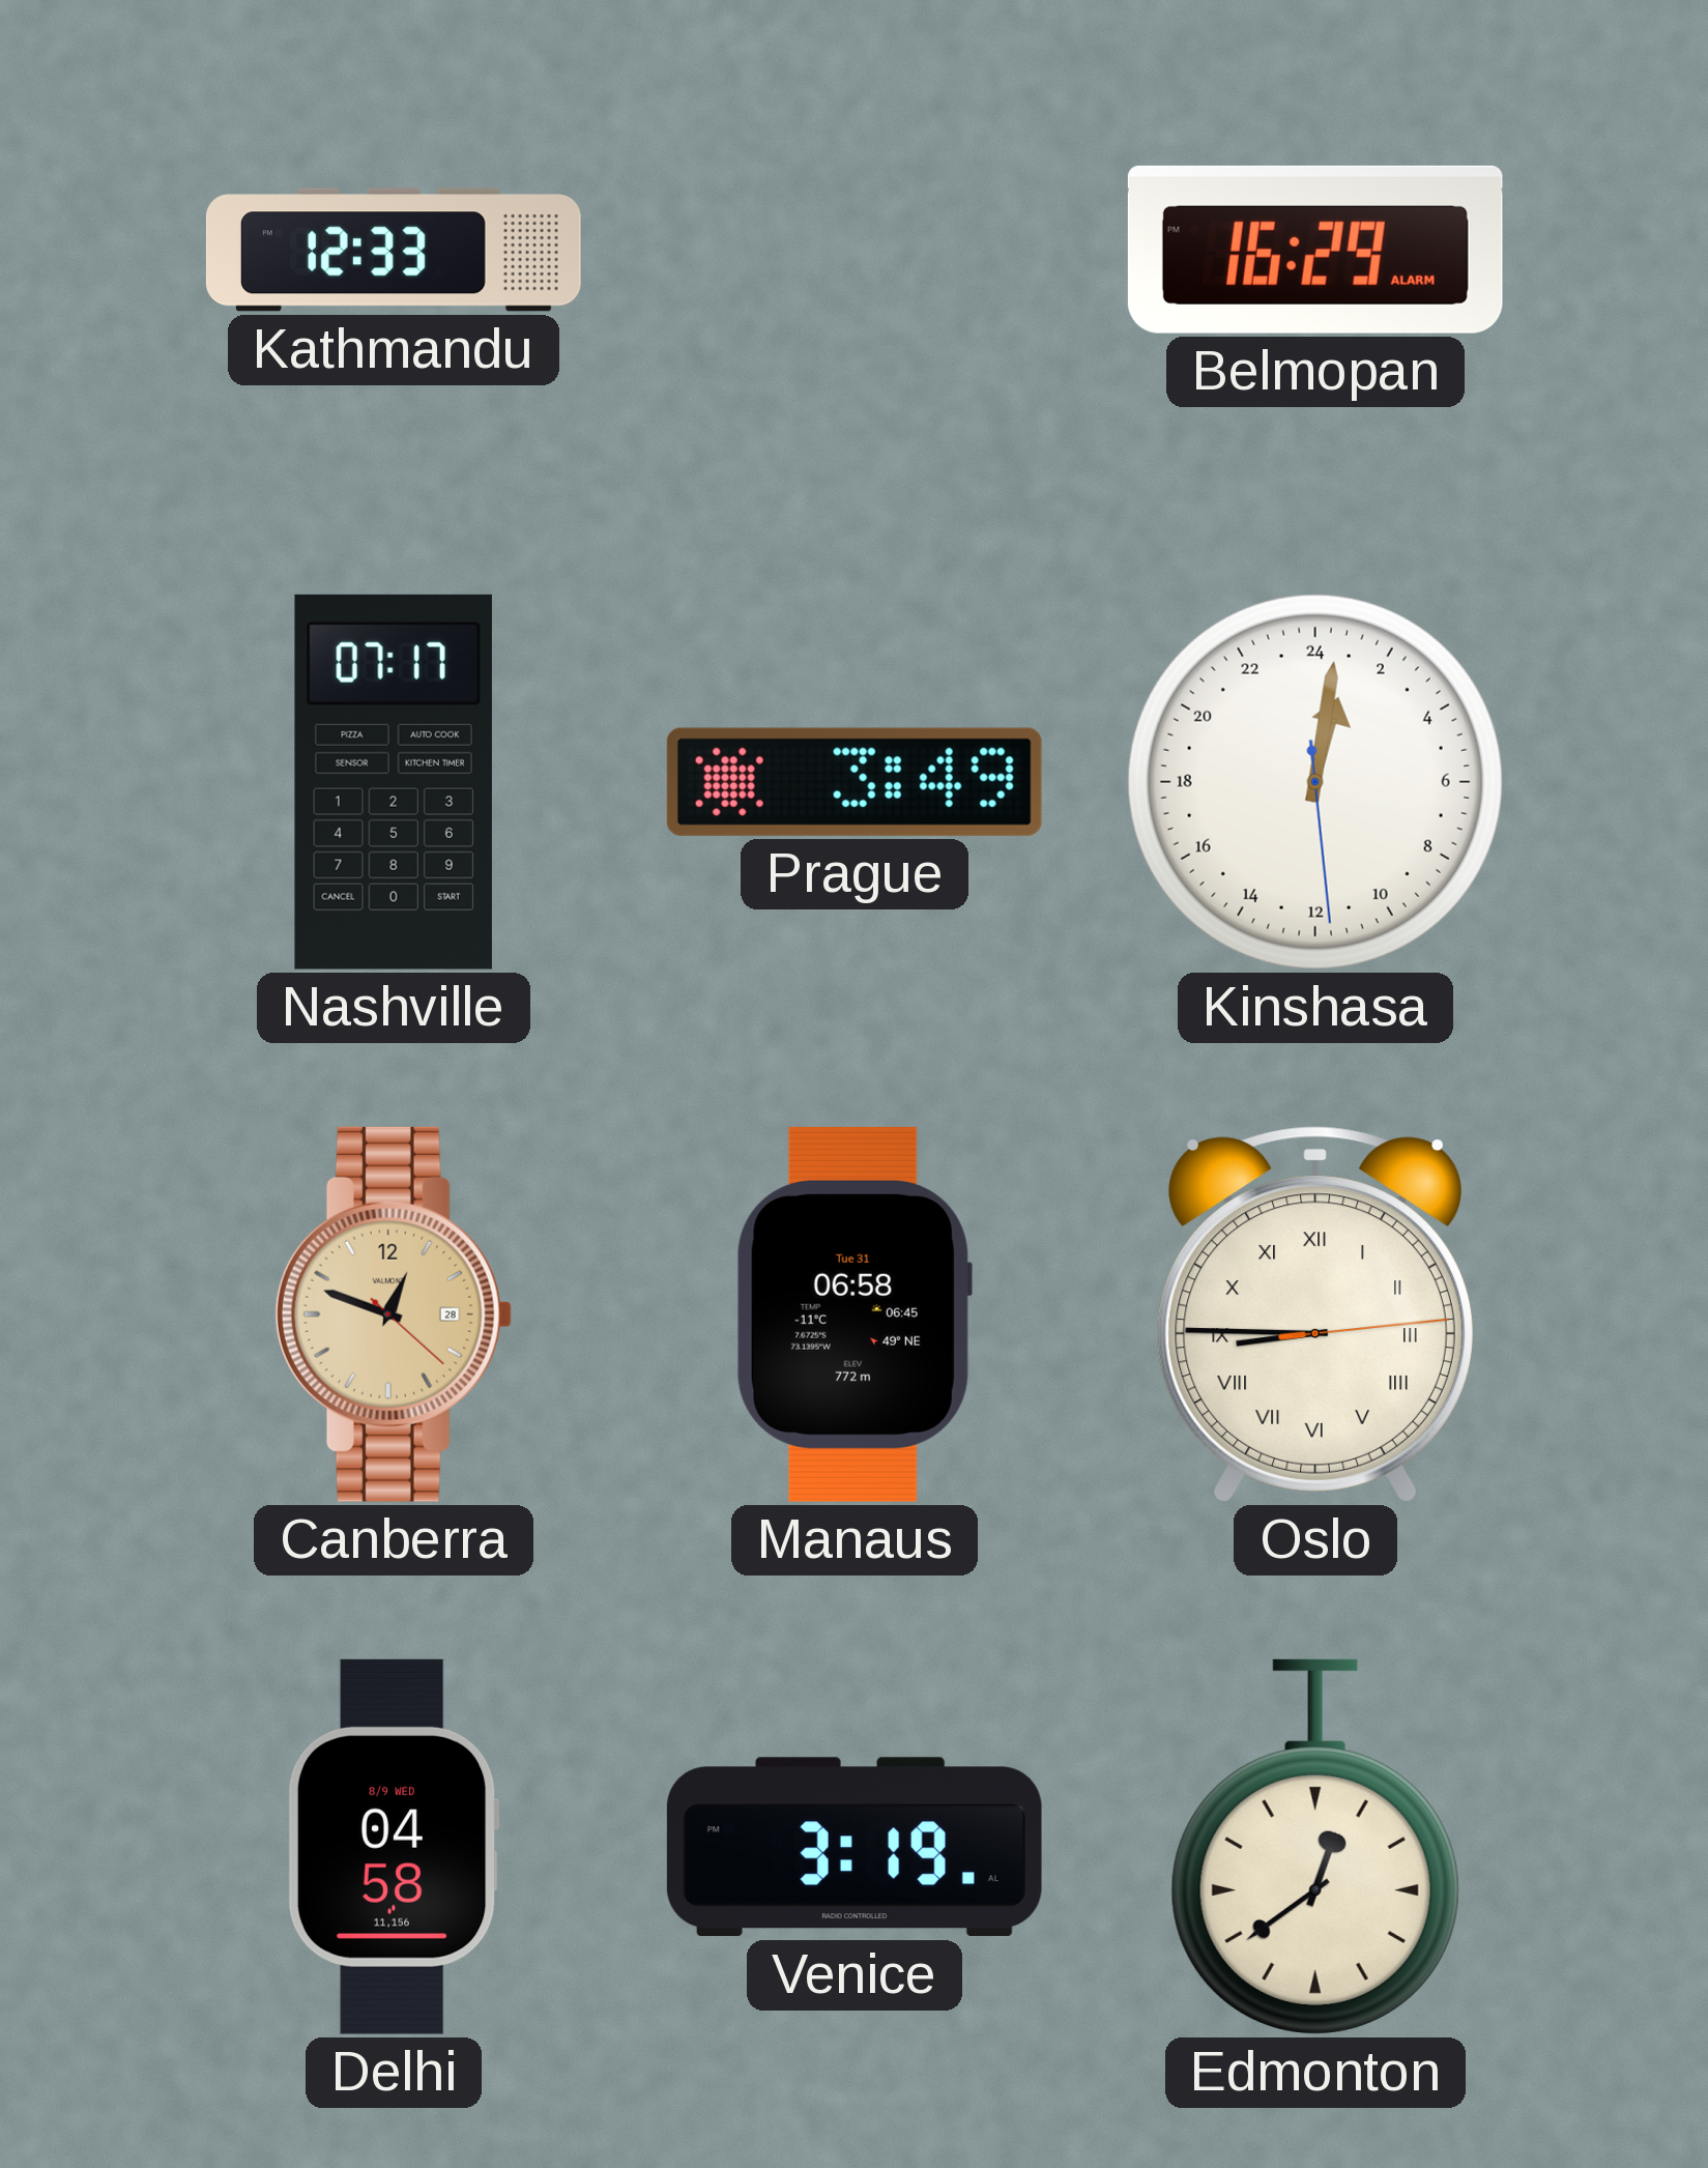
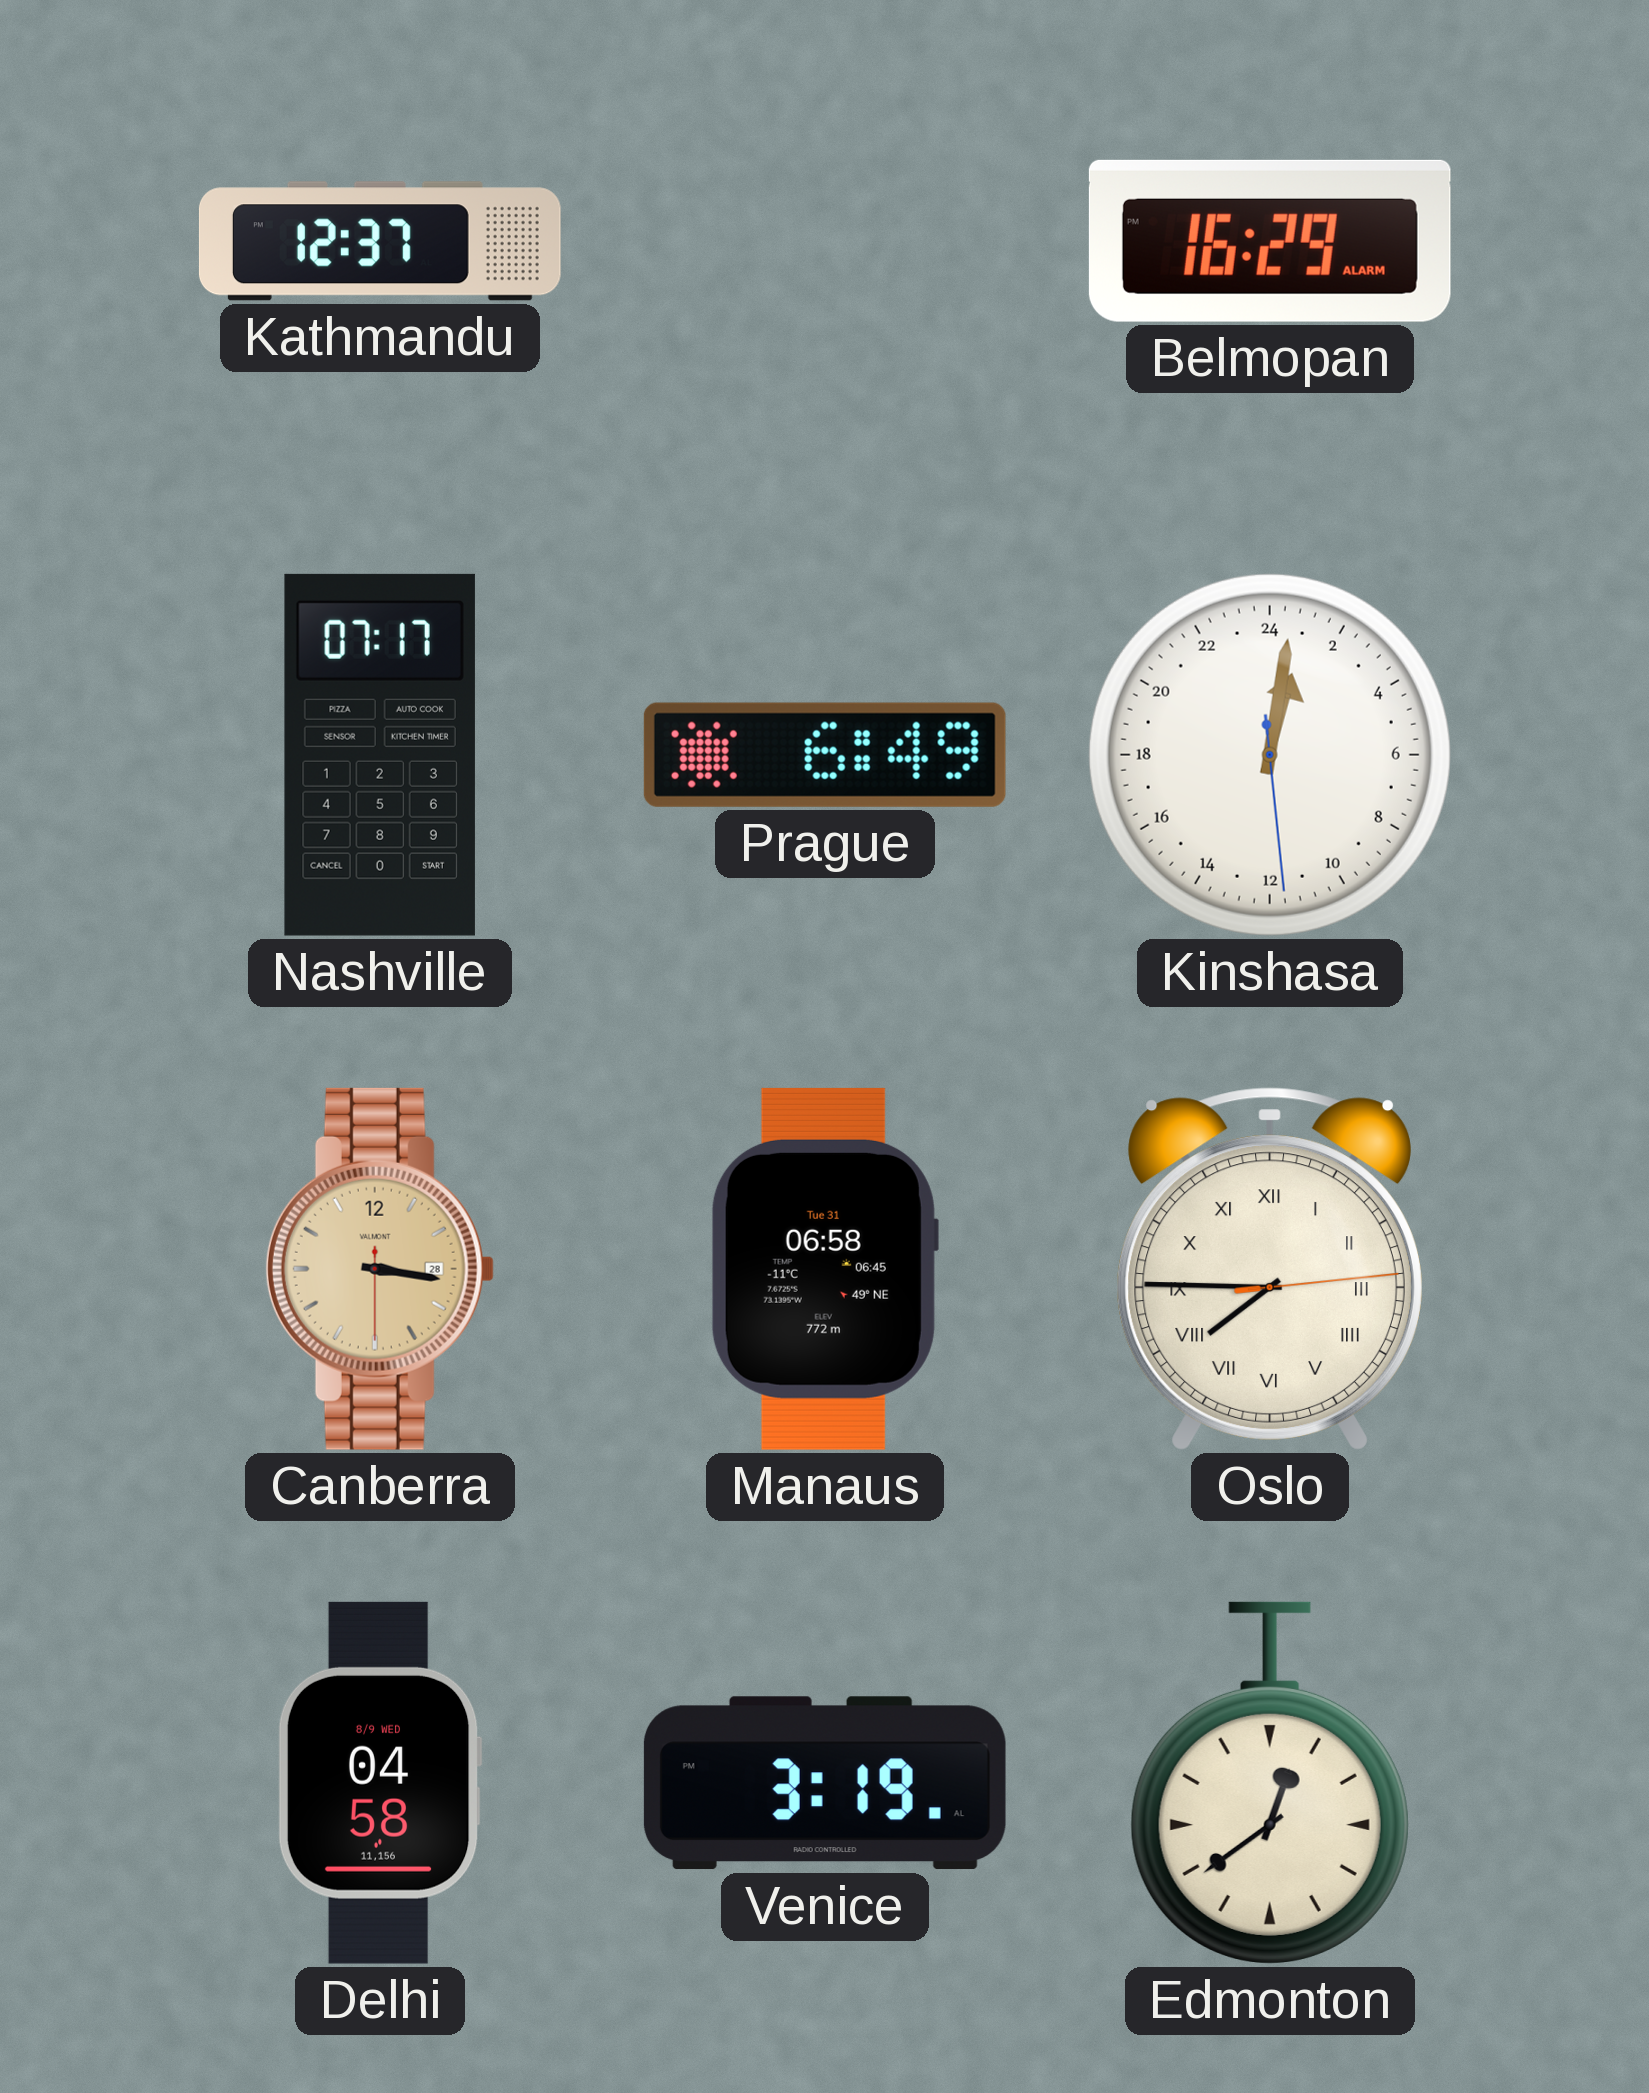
Kathmandu: 12:33 -> 12:37
Prague: 3:49 -> 6:49
Canberra: 12:48 -> 3:16
Oslo: 8:45 -> 7:45
